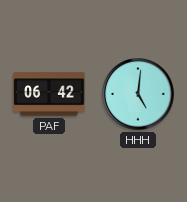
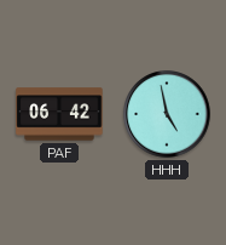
HHH: 5:01 -> 4:58
